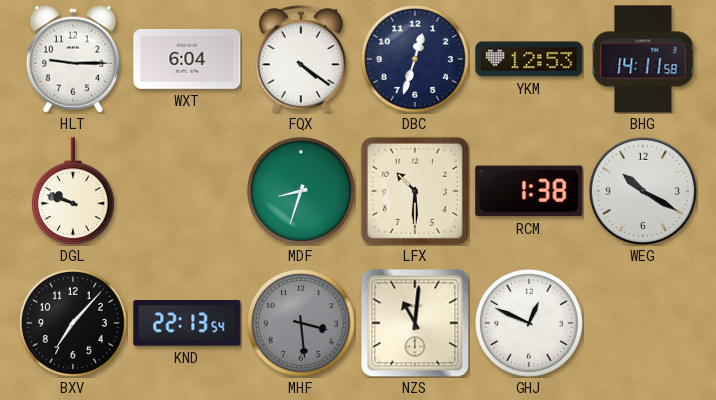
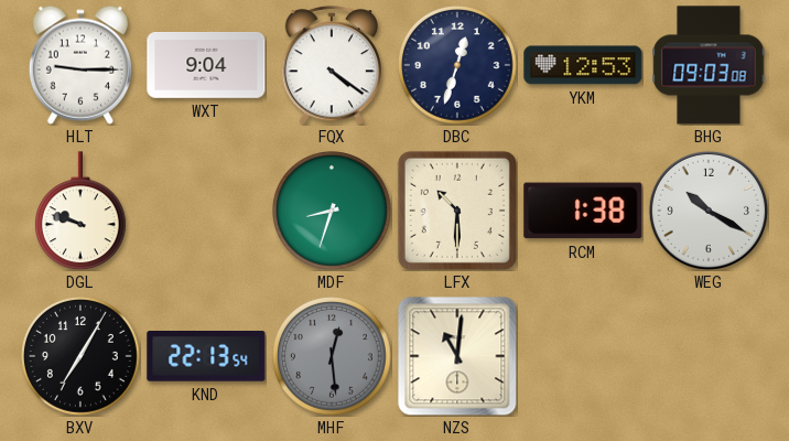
WXT: 6:04 -> 9:04
BHG: 14:11 -> 09:03
BXV: 7:07 -> 7:05
MHF: 3:29 -> 12:29
GHJ: 12:49 -> none
